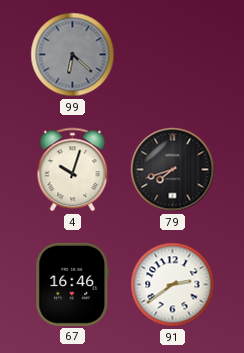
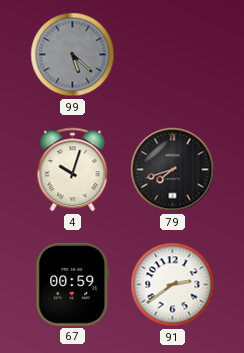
99: 6:22 -> 5:22
67: 16:46 -> 00:59
